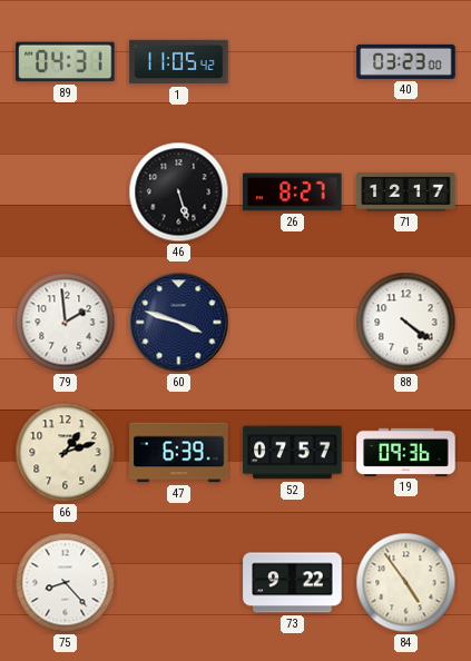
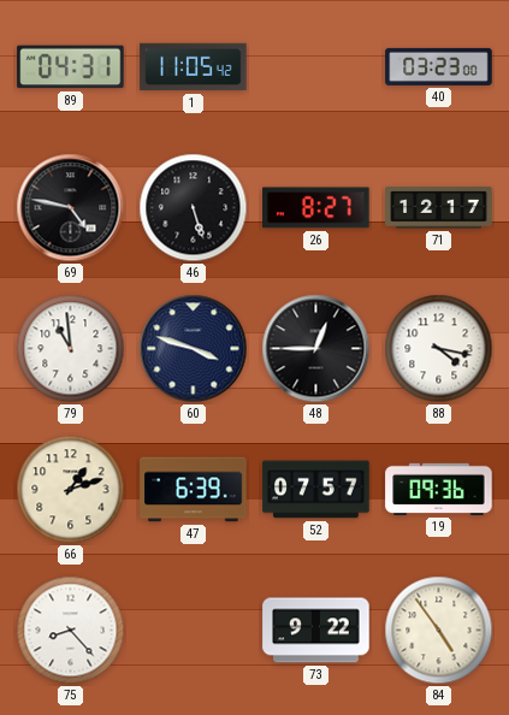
69: none -> 4:47
79: 1:59 -> 10:59
48: none -> 12:45
88: 4:21 -> 4:17
